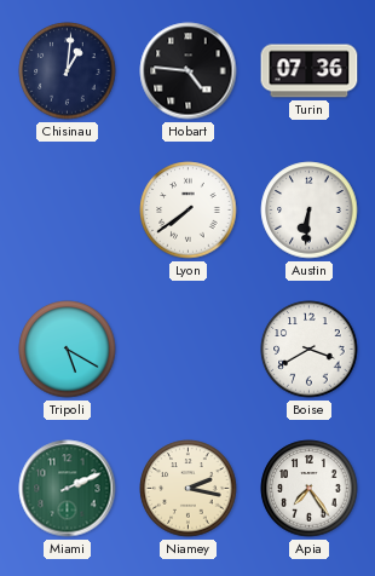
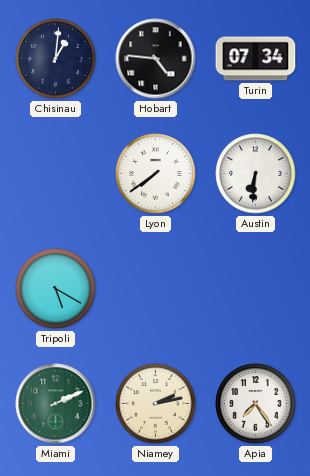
Turin: 07:36 -> 07:34
Boise: 3:40 -> none
Niamey: 2:17 -> 2:13
